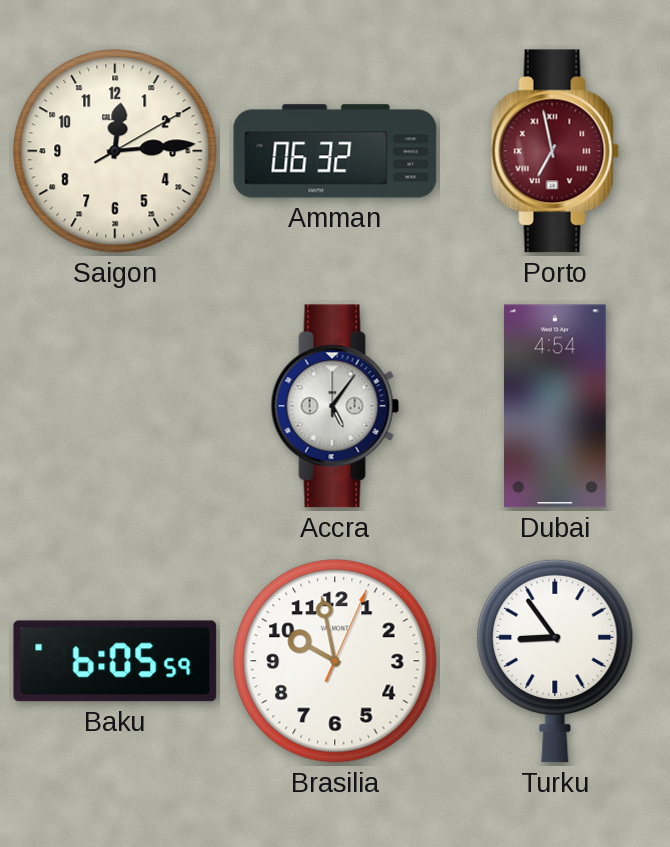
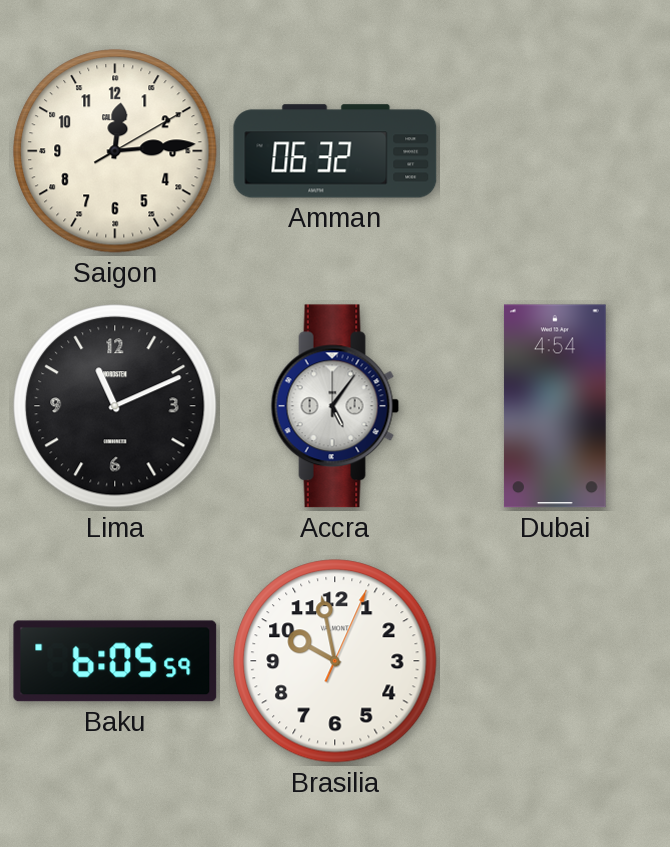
Porto: 6:58 -> none
Lima: none -> 11:11
Turku: 8:54 -> none
